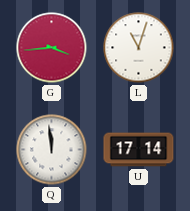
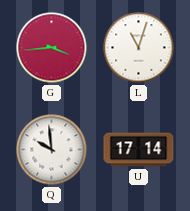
Q: 11:59 -> 9:59
